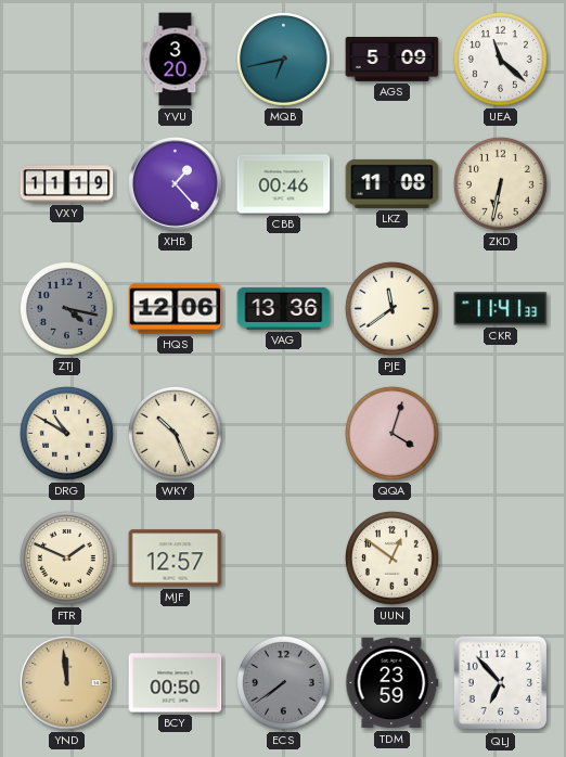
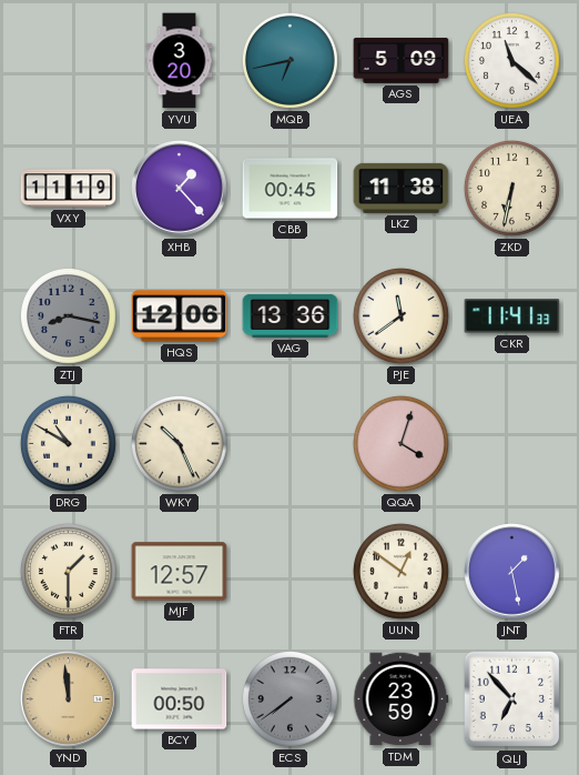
CBB: 00:46 -> 00:45
LKZ: 11:08 -> 11:38
ZTJ: 4:17 -> 8:17
FTR: 1:49 -> 1:30
JNT: none -> 1:28
